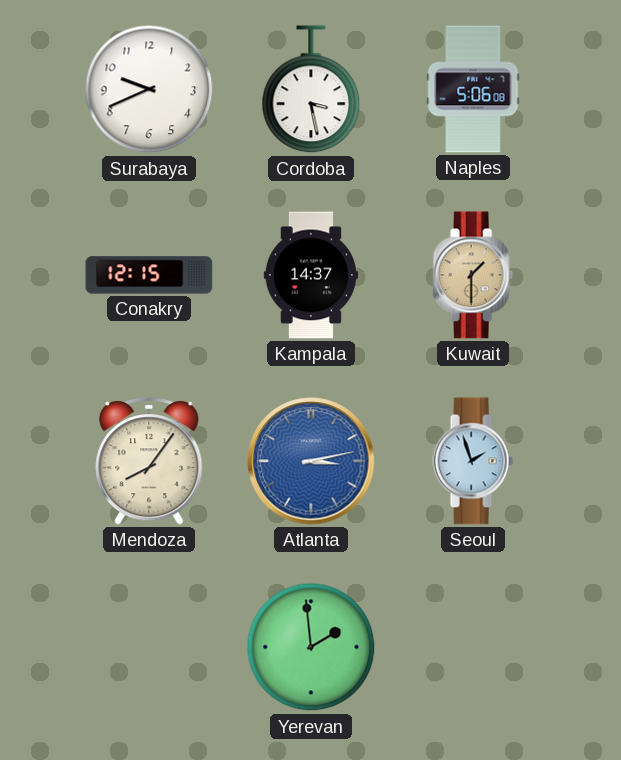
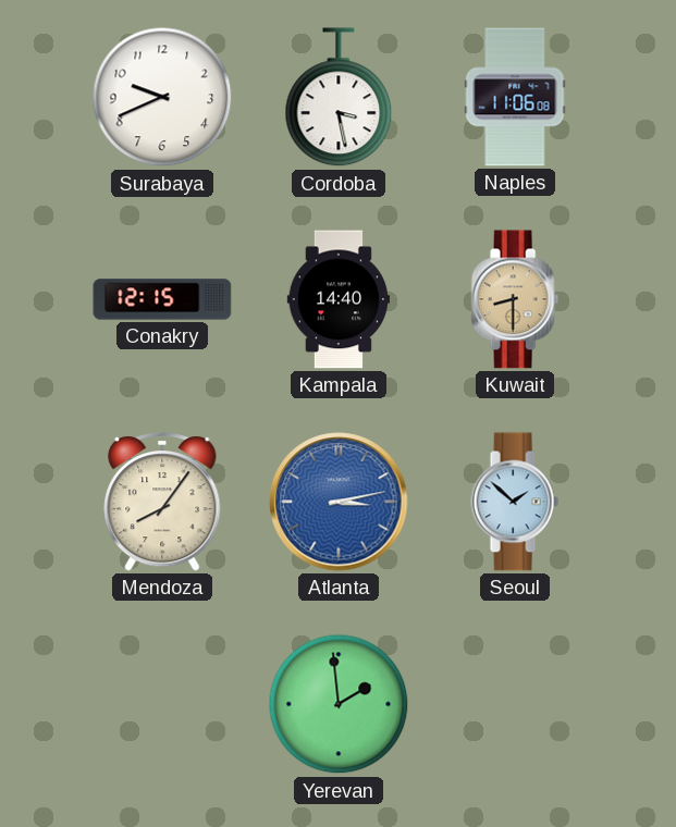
Naples: 5:06 -> 11:06
Kampala: 14:37 -> 14:40
Kuwait: 1:30 -> 8:30
Seoul: 1:57 -> 1:52
